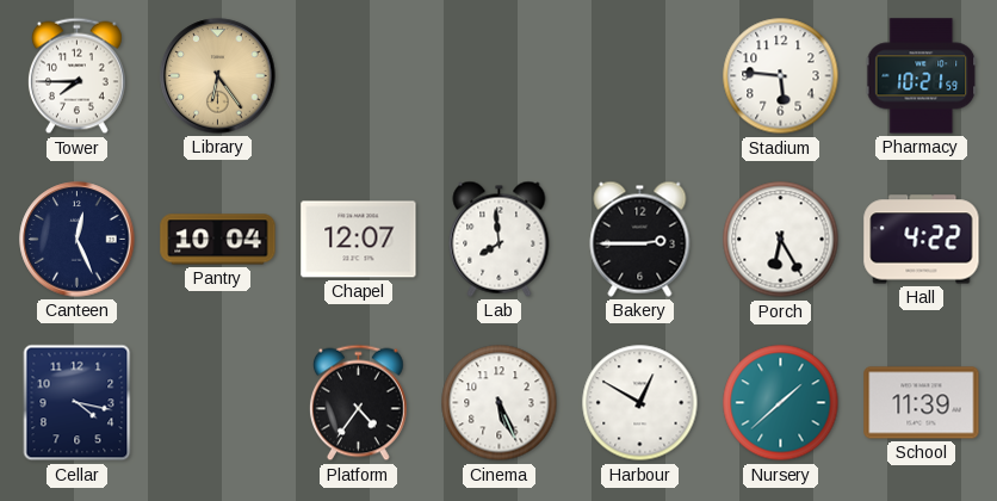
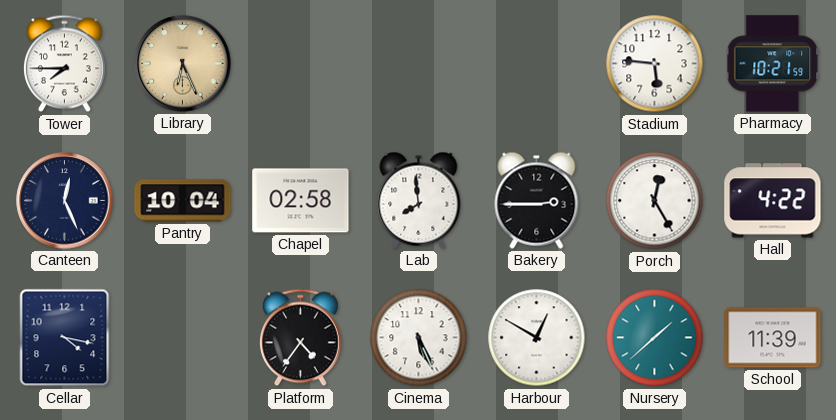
Library: 6:24 -> 6:26
Chapel: 12:07 -> 02:58
Porch: 6:25 -> 12:25
